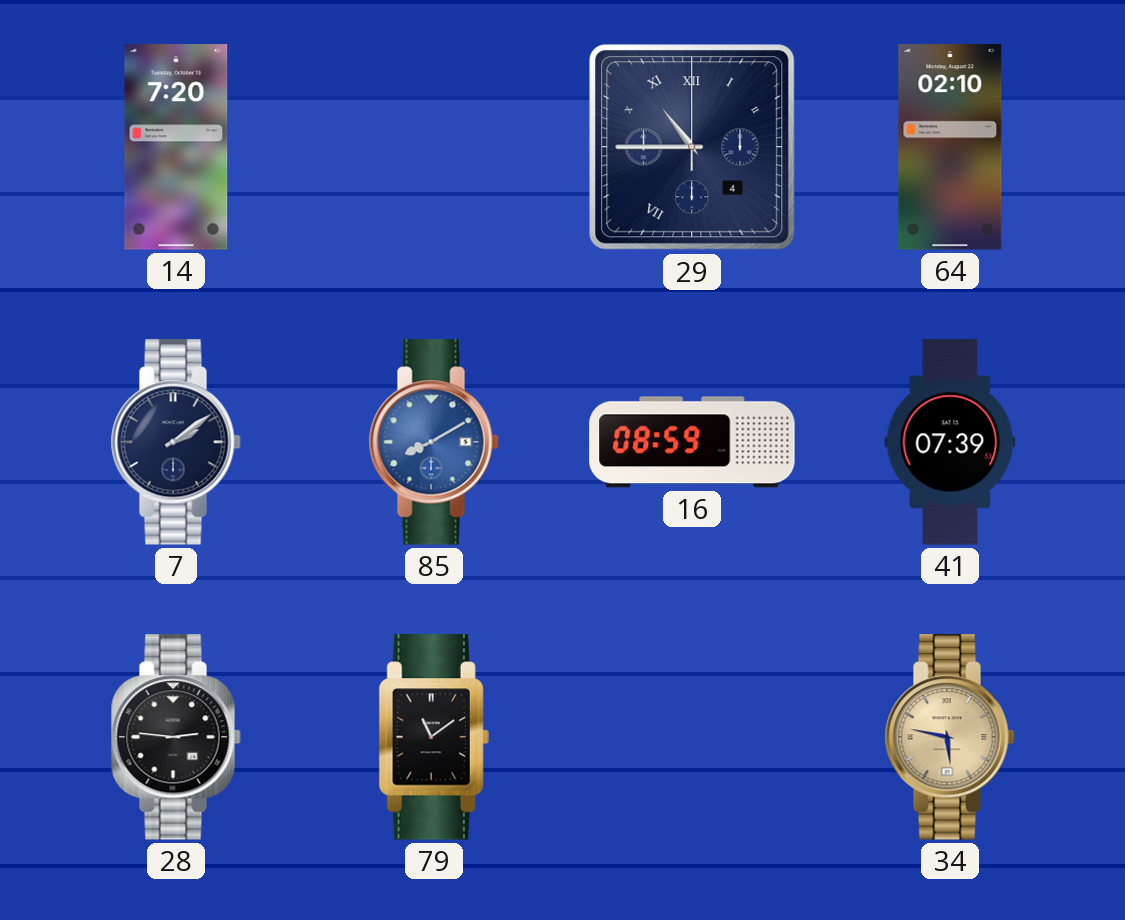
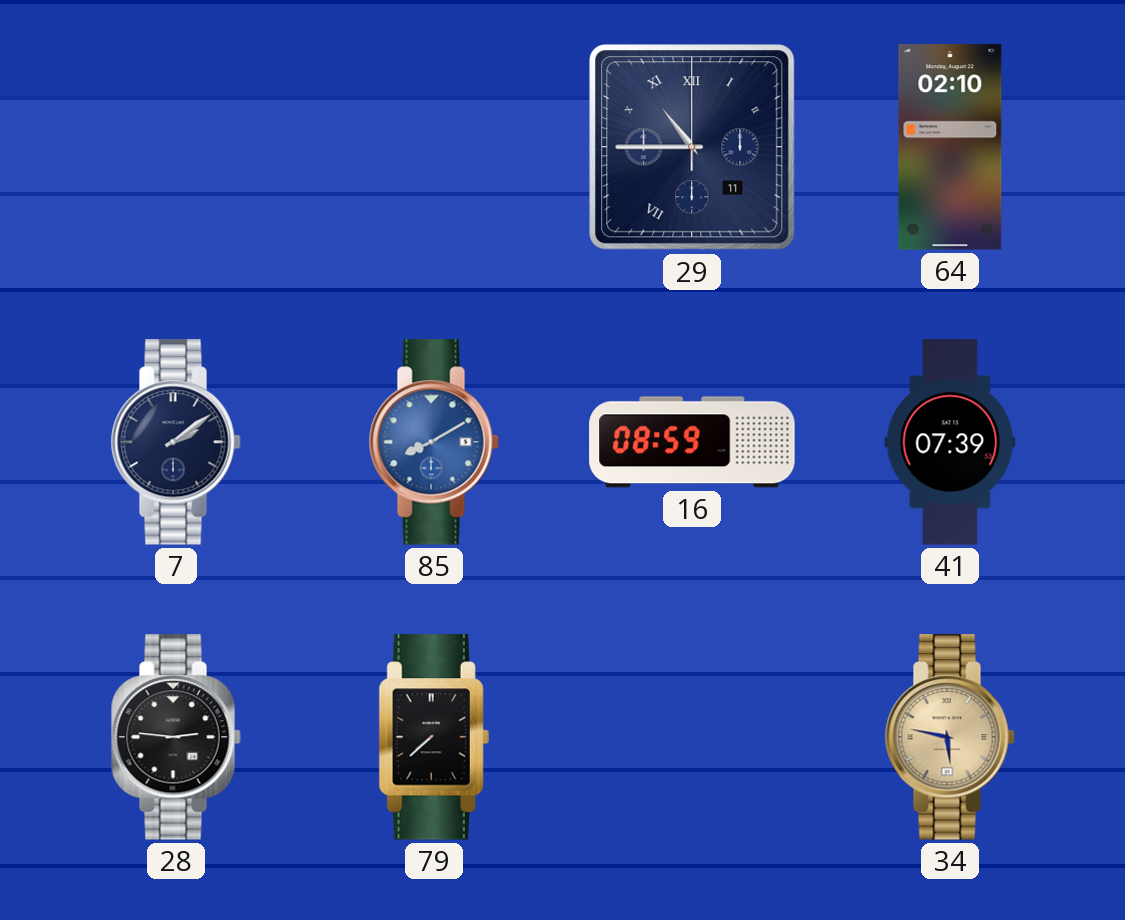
14: 7:20 -> none
29 date: 4 -> 11
79: 11:09 -> 7:38
